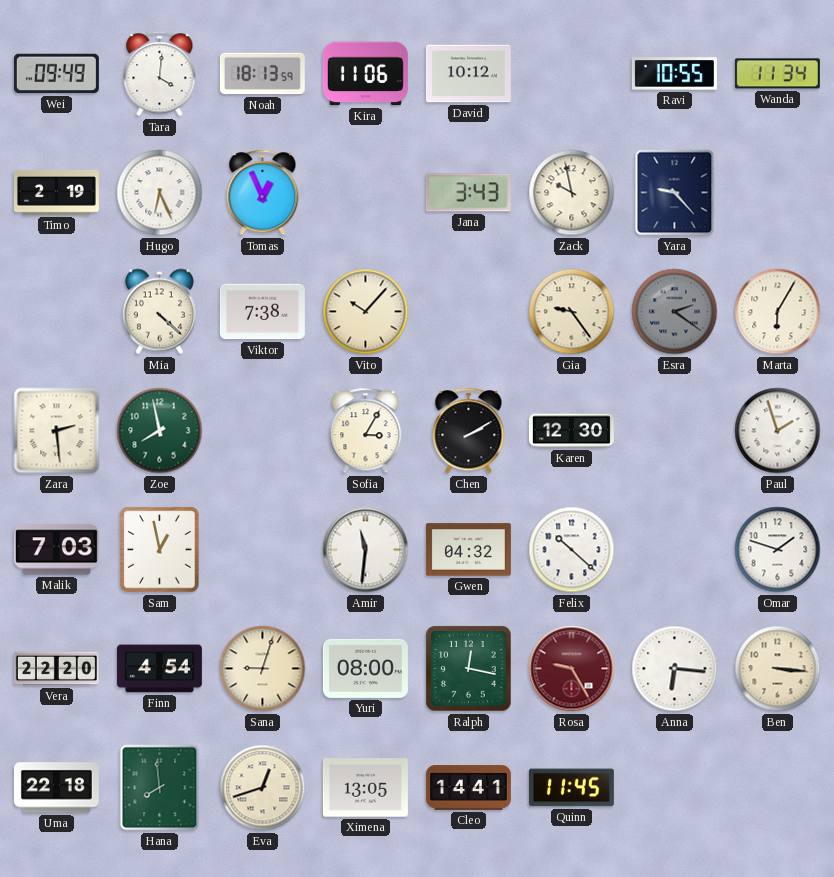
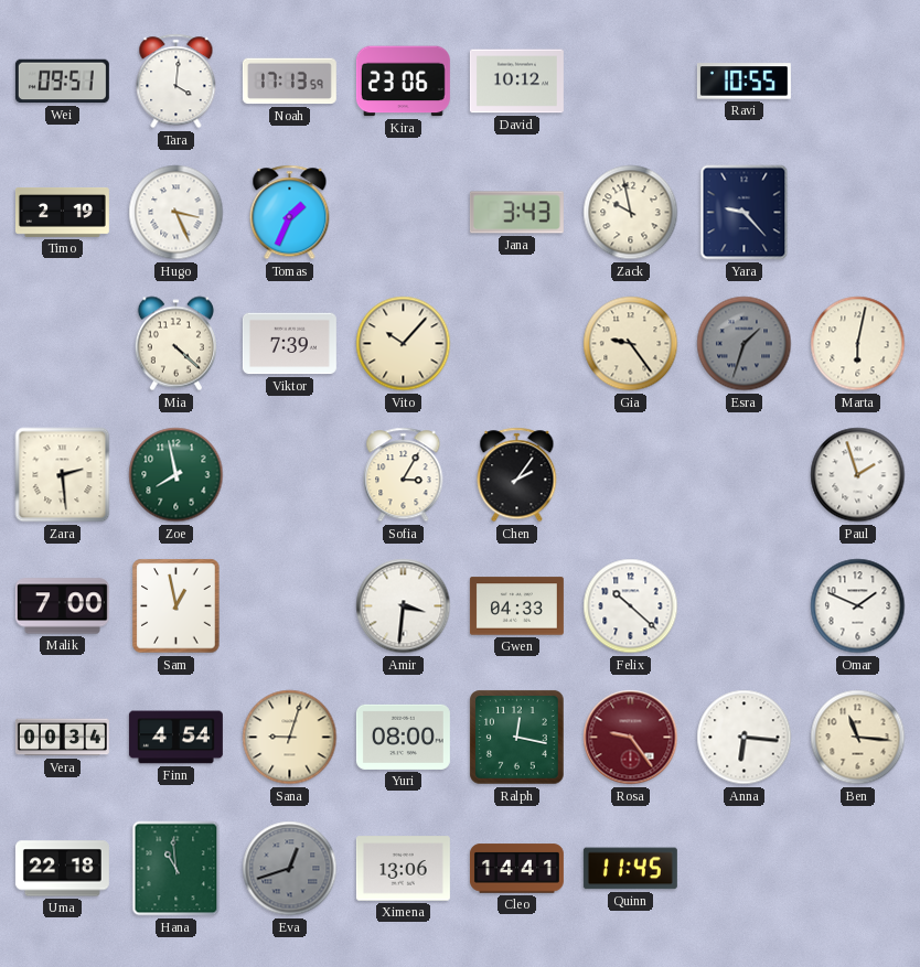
Wei: 09:49 -> 09:51
Noah: 18:13 -> 17:13
Kira: 11:06 -> 23:06
Wanda: 11:34 -> none
Hugo: 6:26 -> 3:26
Tomas: 12:56 -> 1:34
Viktor: 7:38 -> 7:39
Esra: 2:21 -> 1:33
Marta: 6:05 -> 6:02
Chen: 2:10 -> 2:06
Karen: 12:30 -> none
Malik: 7:03 -> 7:00
Amir: 11:31 -> 3:31
Gwen: 04:32 -> 04:33
Omar: 1:48 -> 1:49
Vera: 22:20 -> 00:34
Rosa: 9:25 -> 9:24
Ben: 3:16 -> 11:16
Hana: 7:59 -> 10:59
Eva dial: cream -> grey
Ximena: 13:05 -> 13:06
